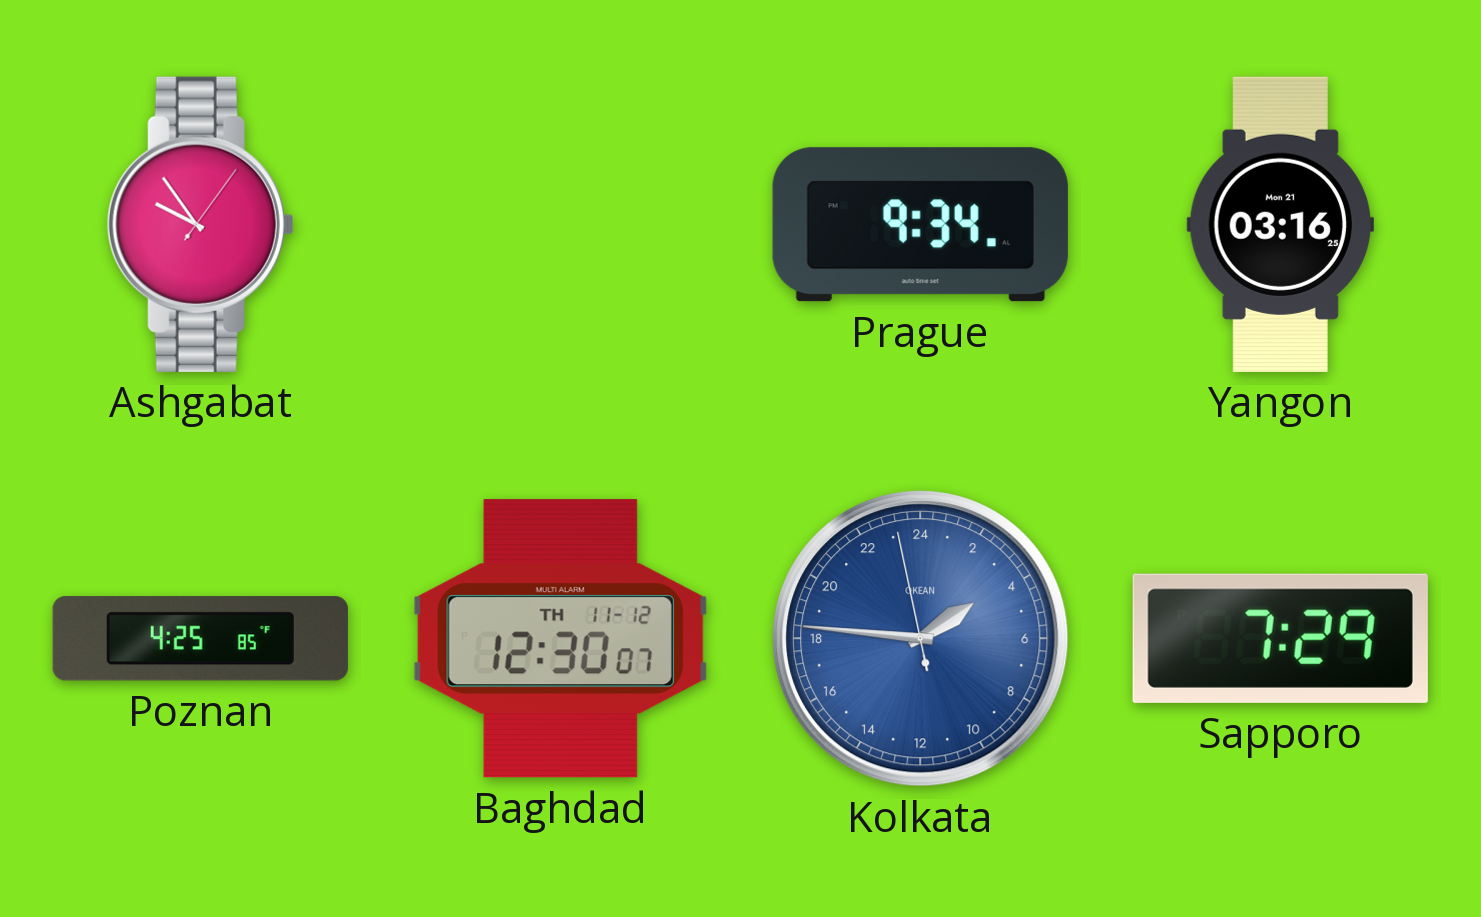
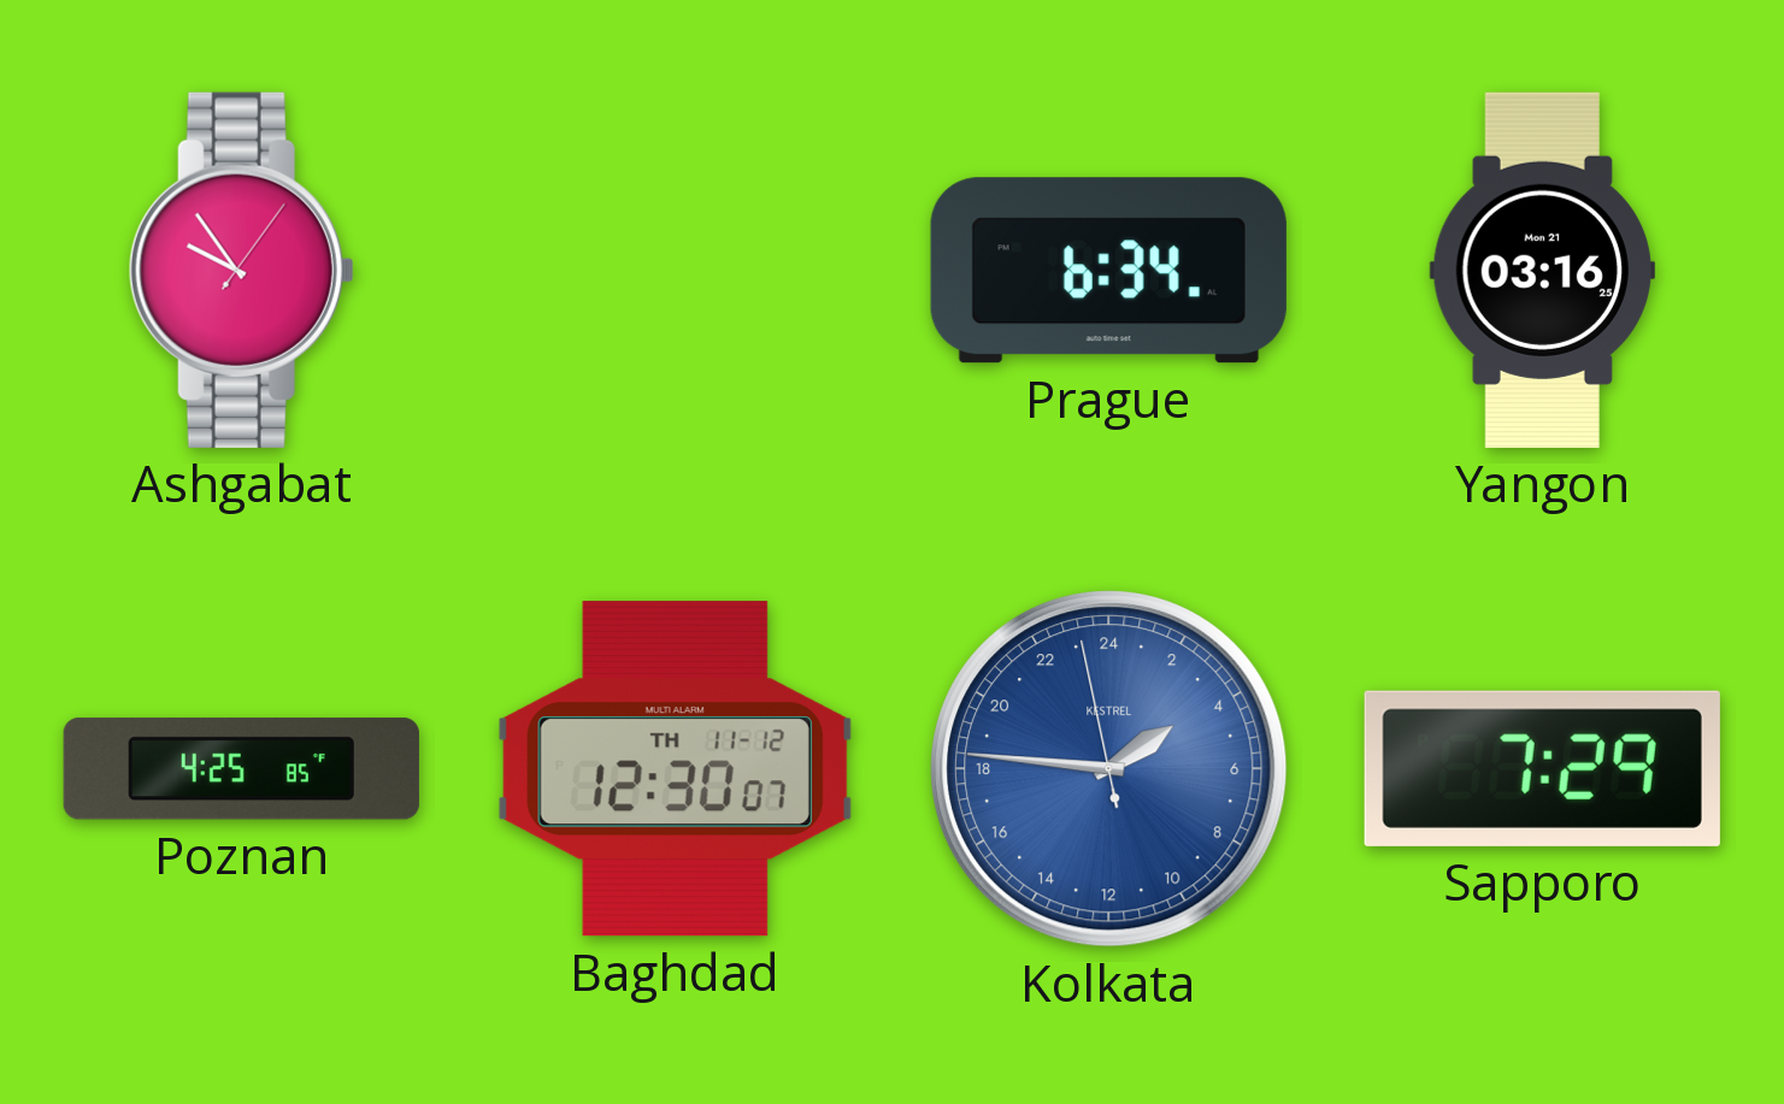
Prague: 9:34 -> 6:34
Kolkata brand: OKEAN -> KESTREL
